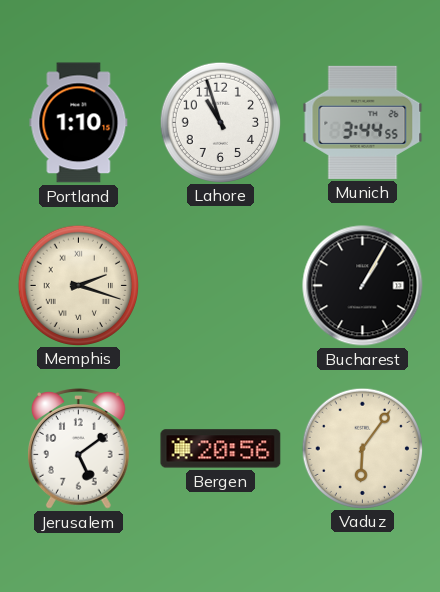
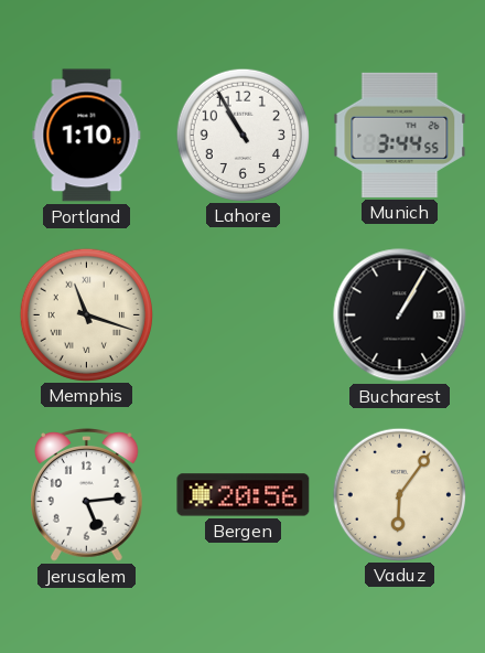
Lahore: 10:57 -> 10:55
Memphis: 2:18 -> 11:18
Jerusalem: 5:09 -> 5:14
